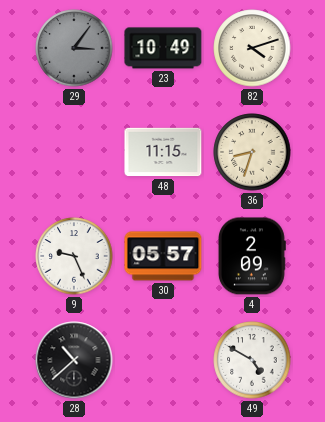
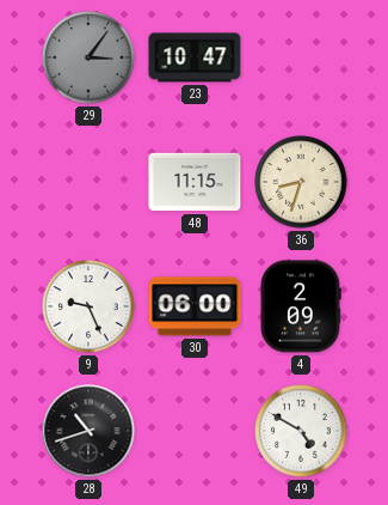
23: 10:49 -> 10:47
82: 4:12 -> none
30: 05:57 -> 06:00
28: 10:38 -> 10:42
